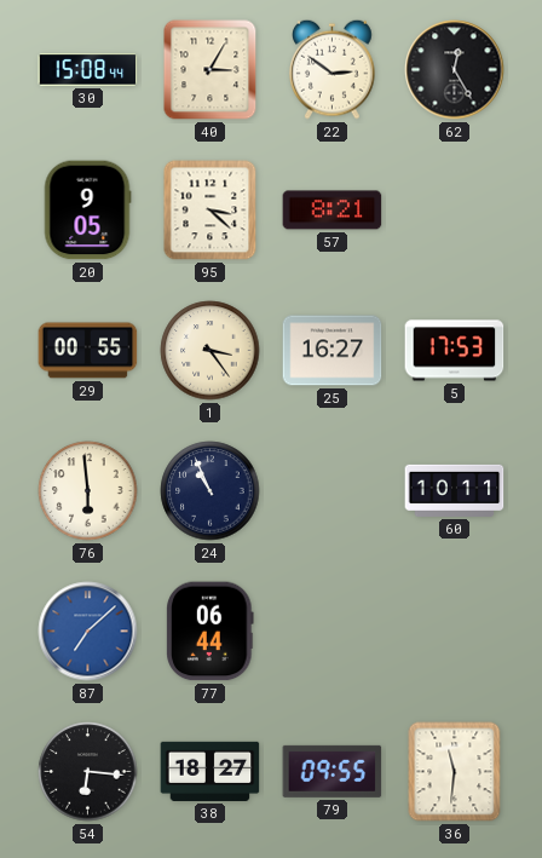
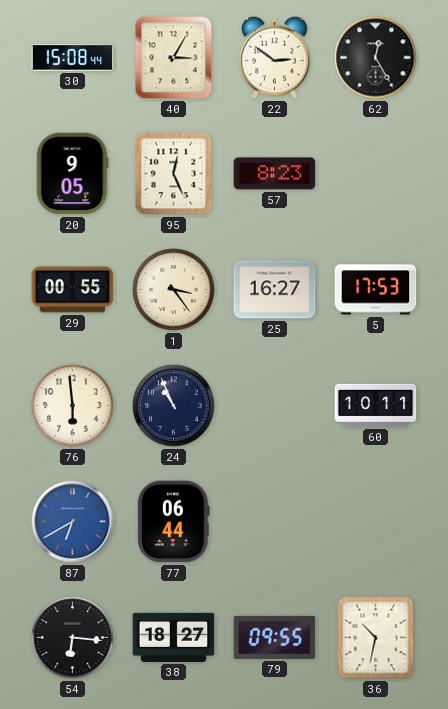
95: 3:22 -> 12:26
57: 8:21 -> 8:23
87: 7:08 -> 6:40
36: 11:31 -> 10:32
